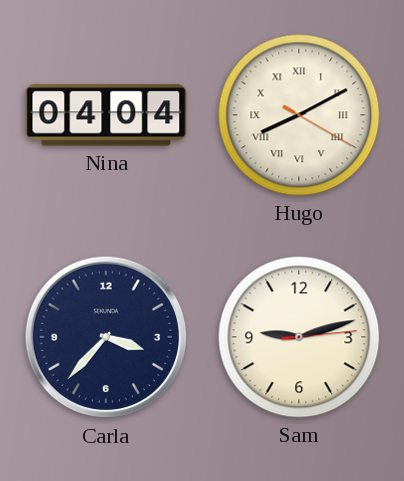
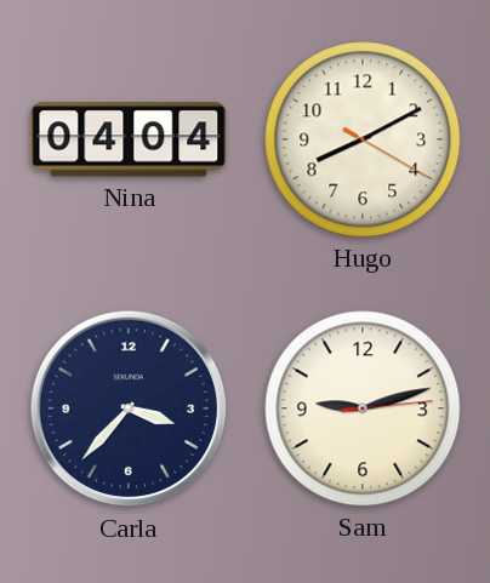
Hugo numerals: Roman -> Arabic
